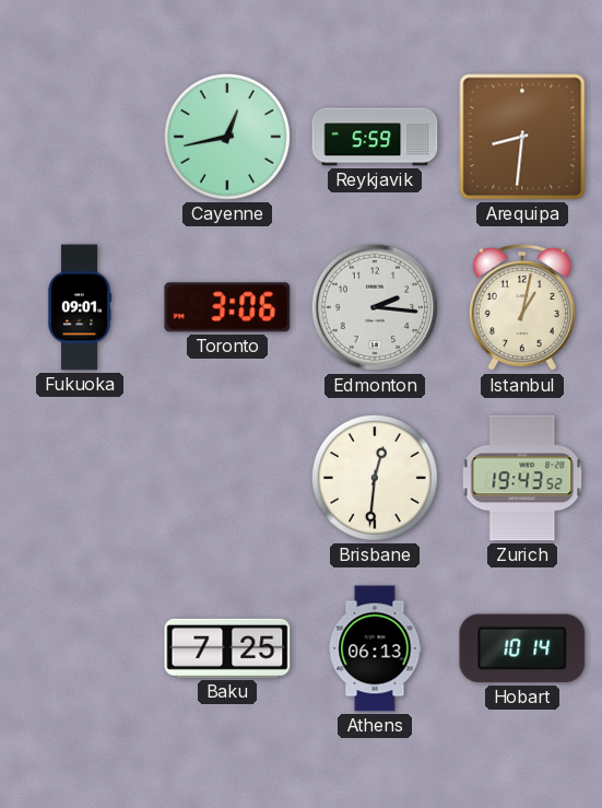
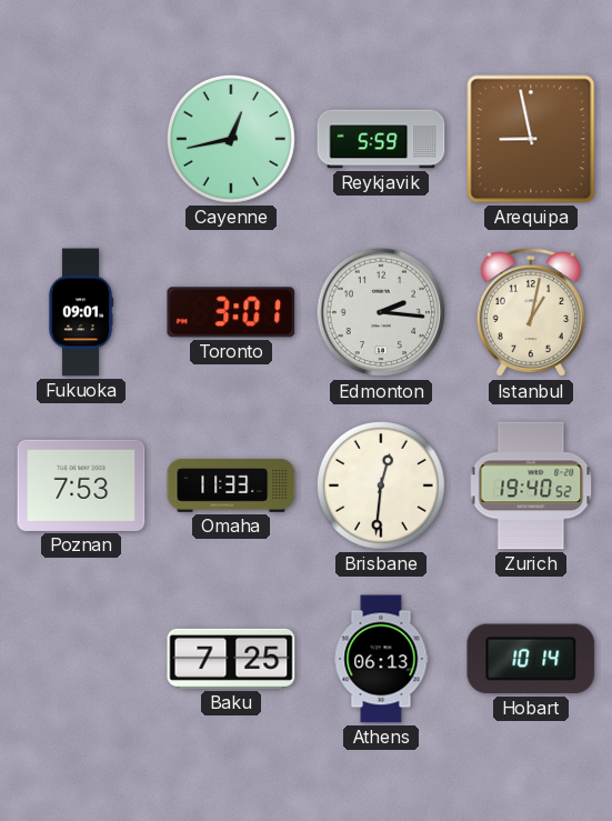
Arequipa: 8:31 -> 8:58
Toronto: 3:06 -> 3:01
Poznan: none -> 7:53
Omaha: none -> 11:33
Zurich: 19:43 -> 19:40
